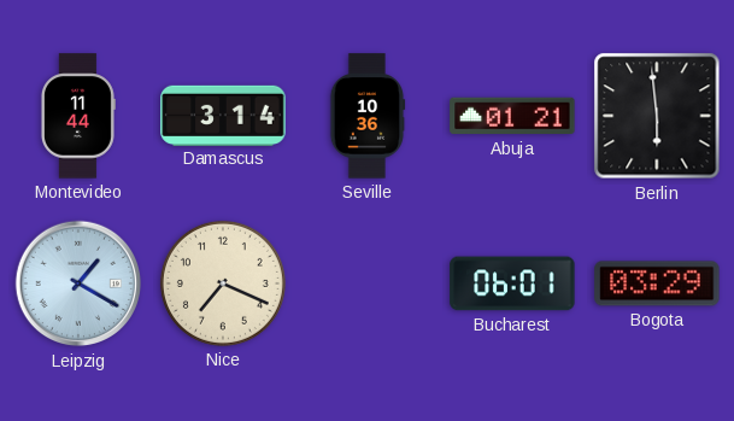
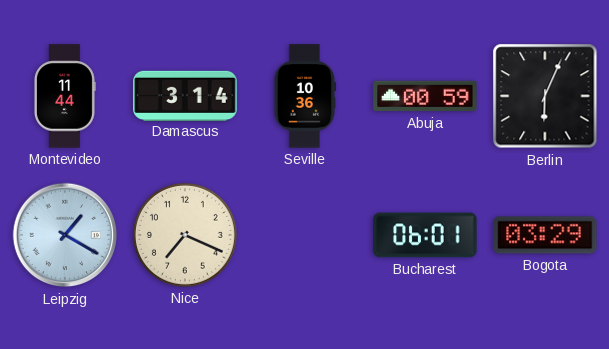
Abuja: 01:21 -> 00:59
Berlin: 5:59 -> 6:04
